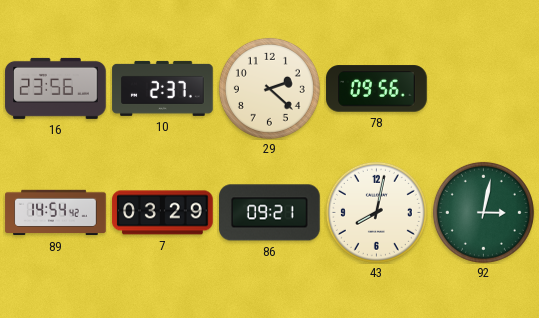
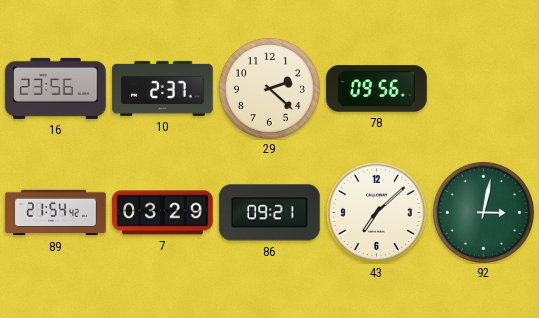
89: 14:54 -> 21:54
43: 8:02 -> 7:08
